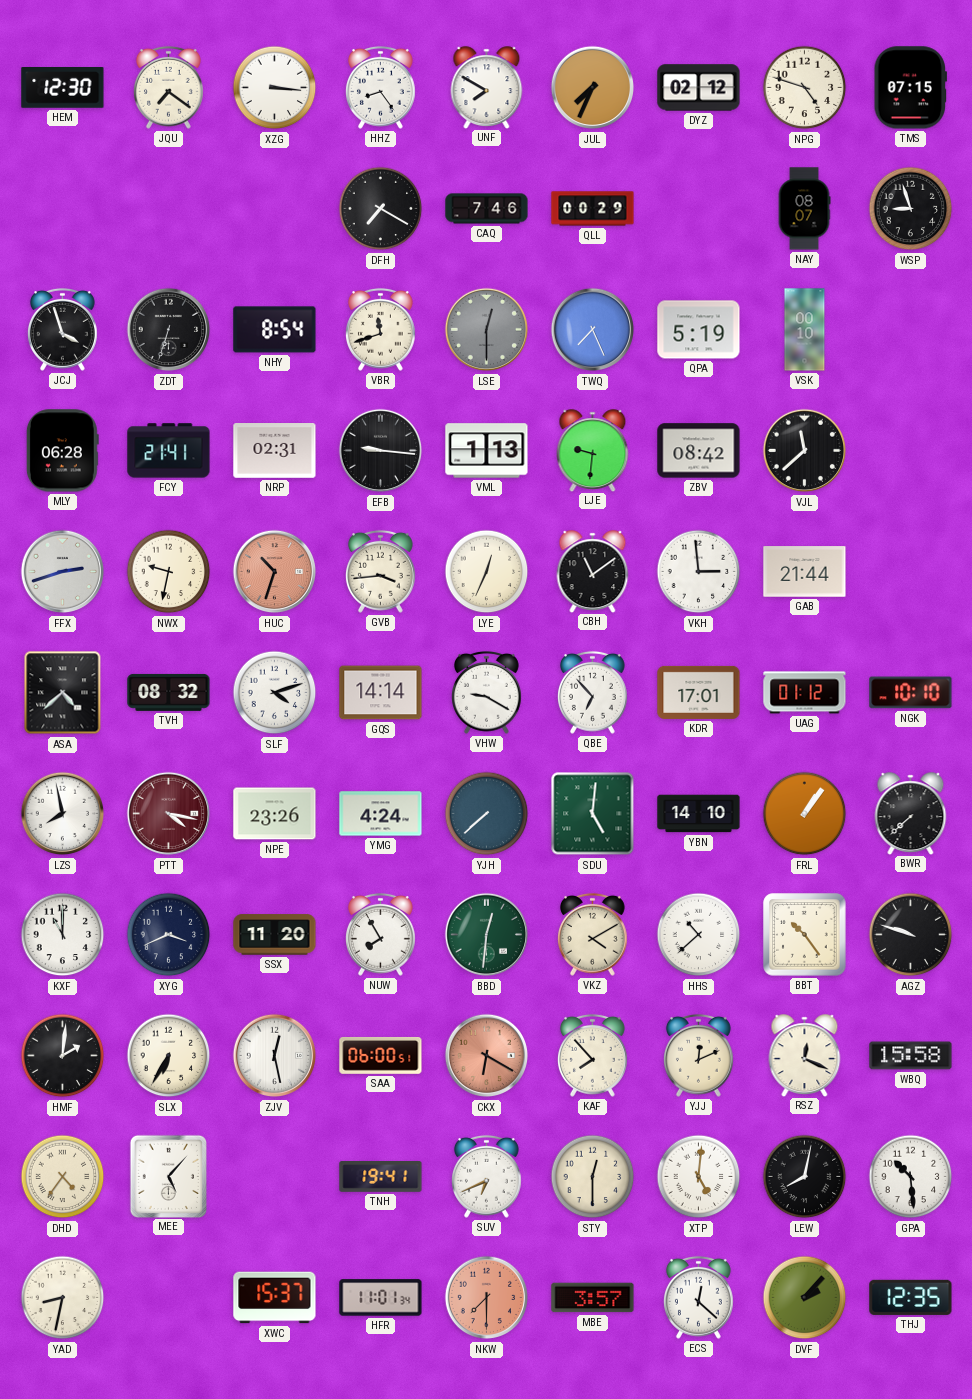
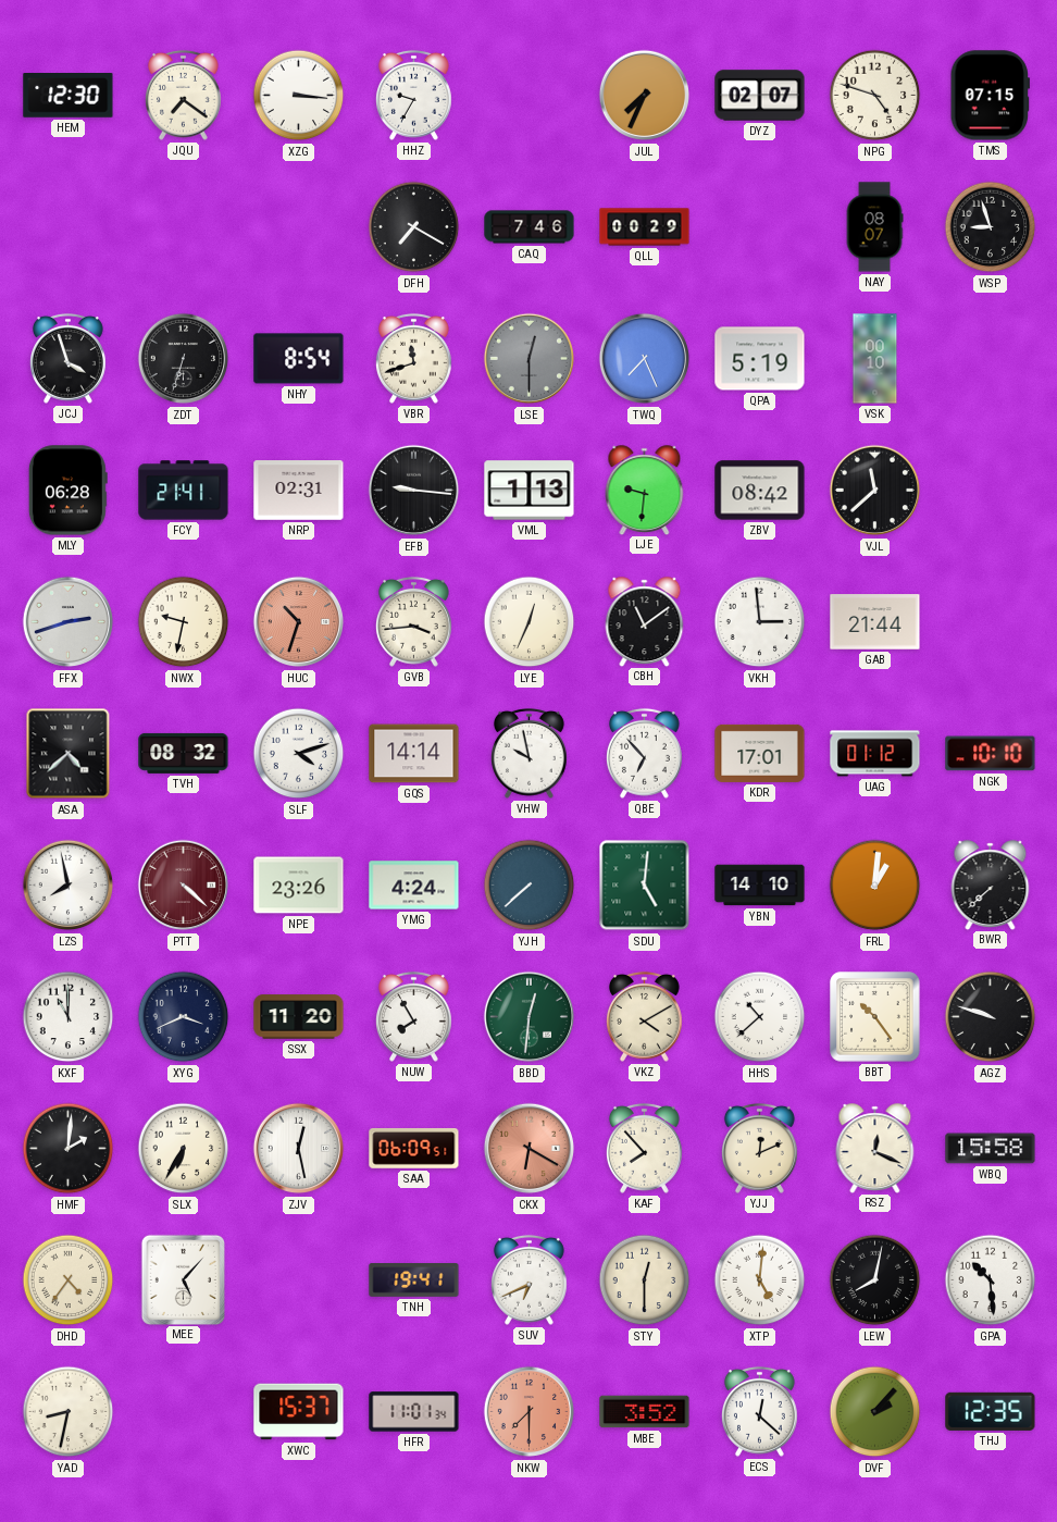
HHZ: 8:24 -> 9:35
UNF: 7:50 -> none
DYZ: 02:12 -> 02:07
VHW: 9:20 -> 9:58
PTT: 4:17 -> 4:22
FRL: 1:06 -> 1:01
SAA: 06:00 -> 06:09
MBE: 3:57 -> 3:52
